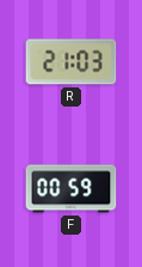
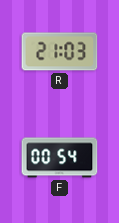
F: 00:59 -> 00:54
